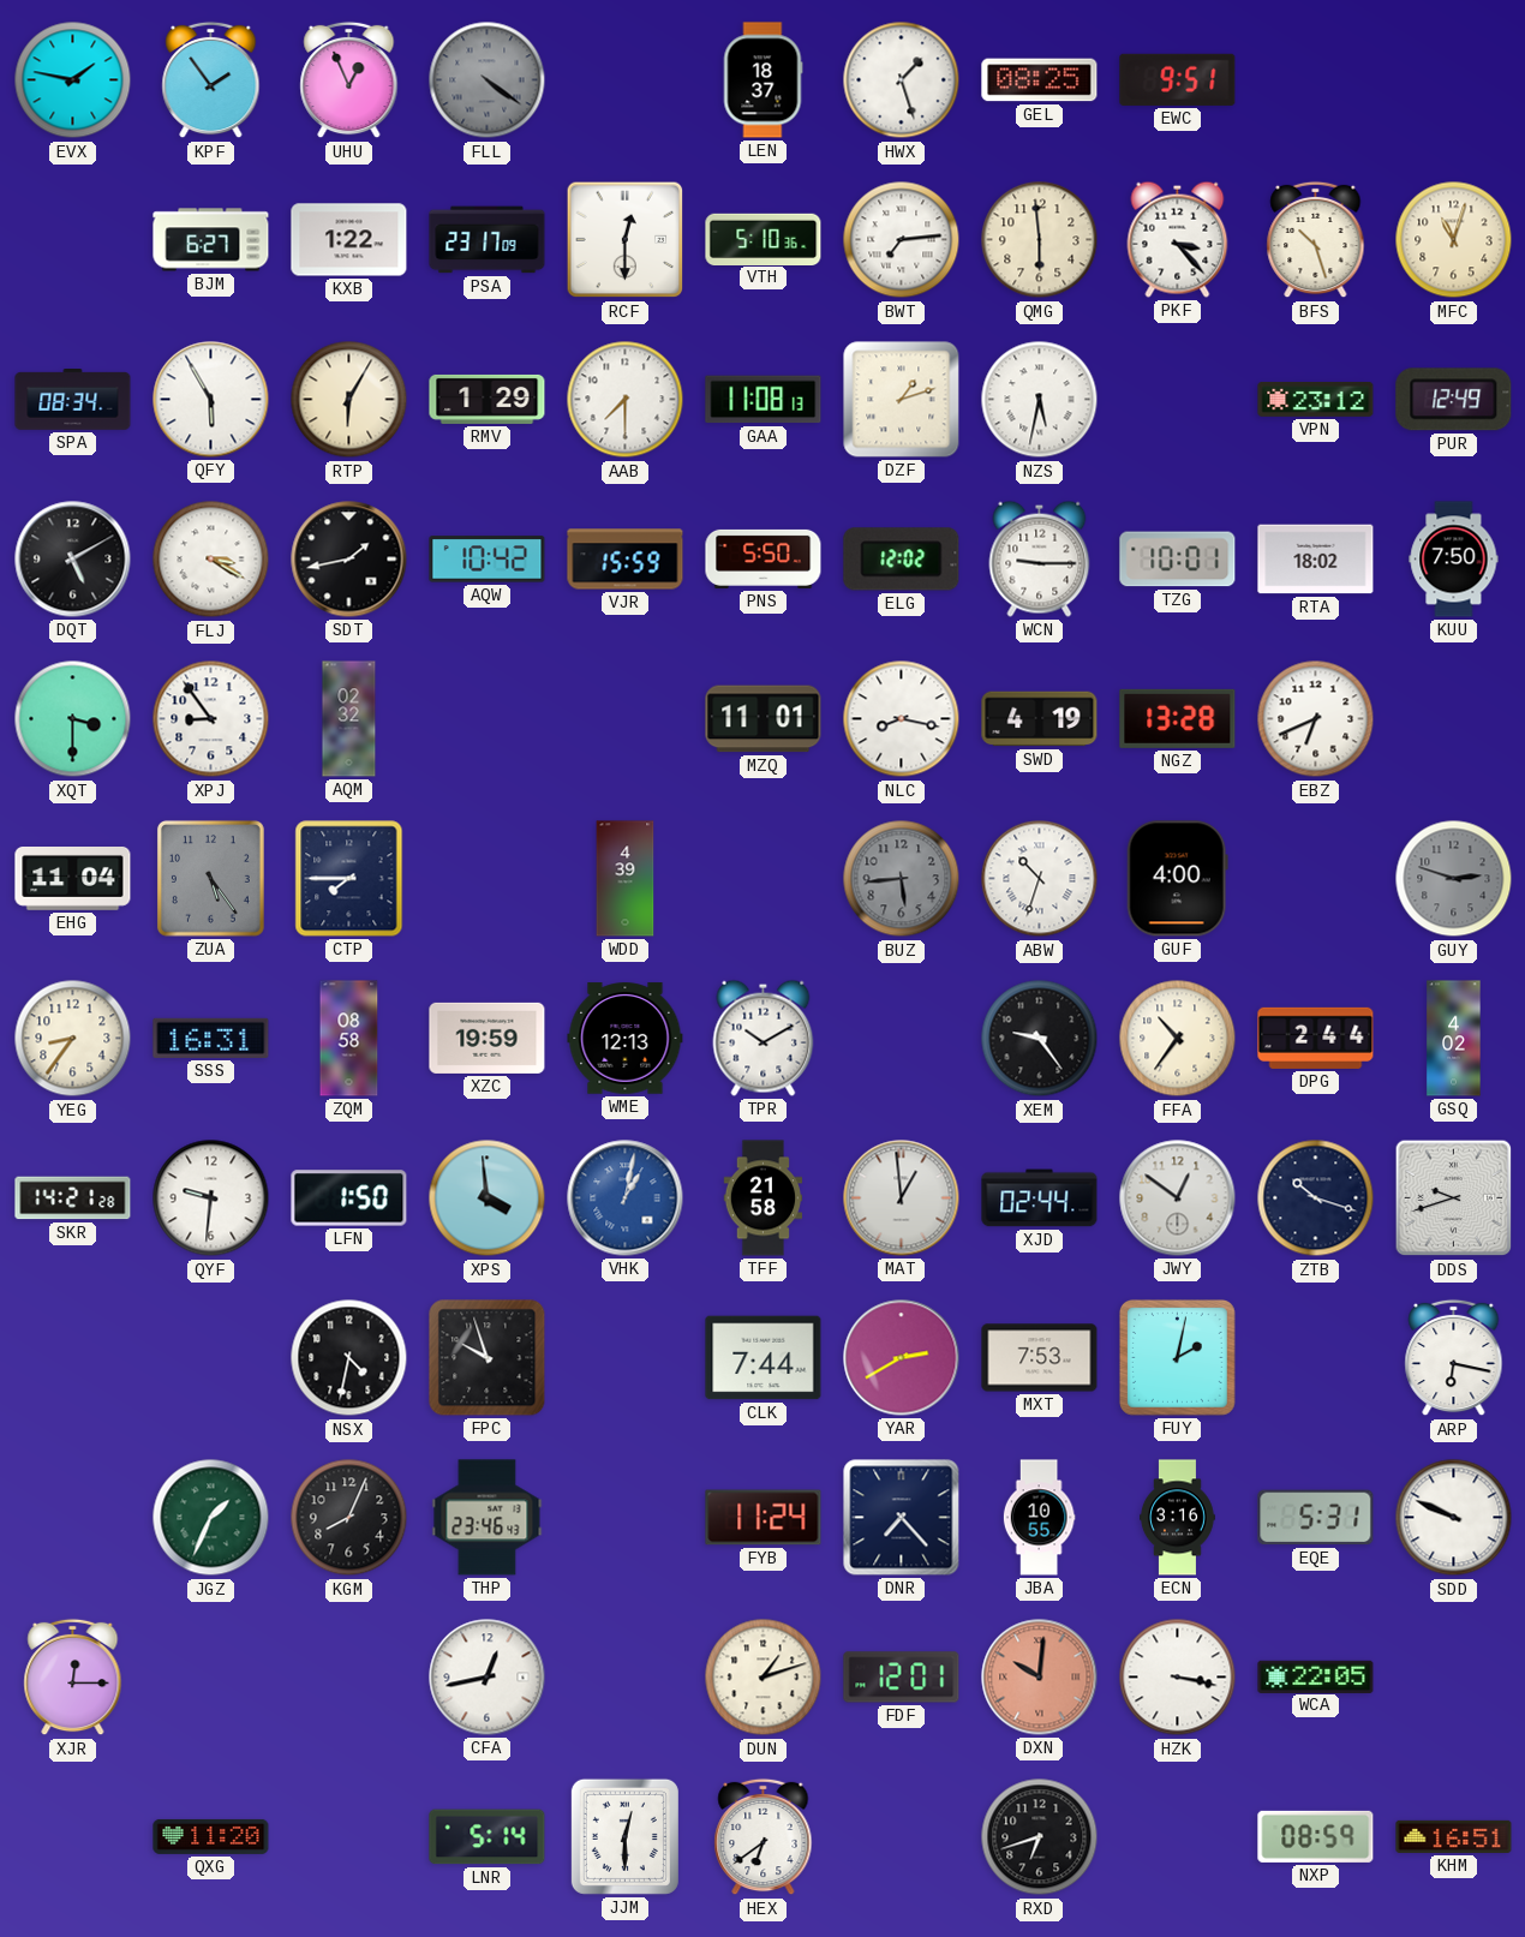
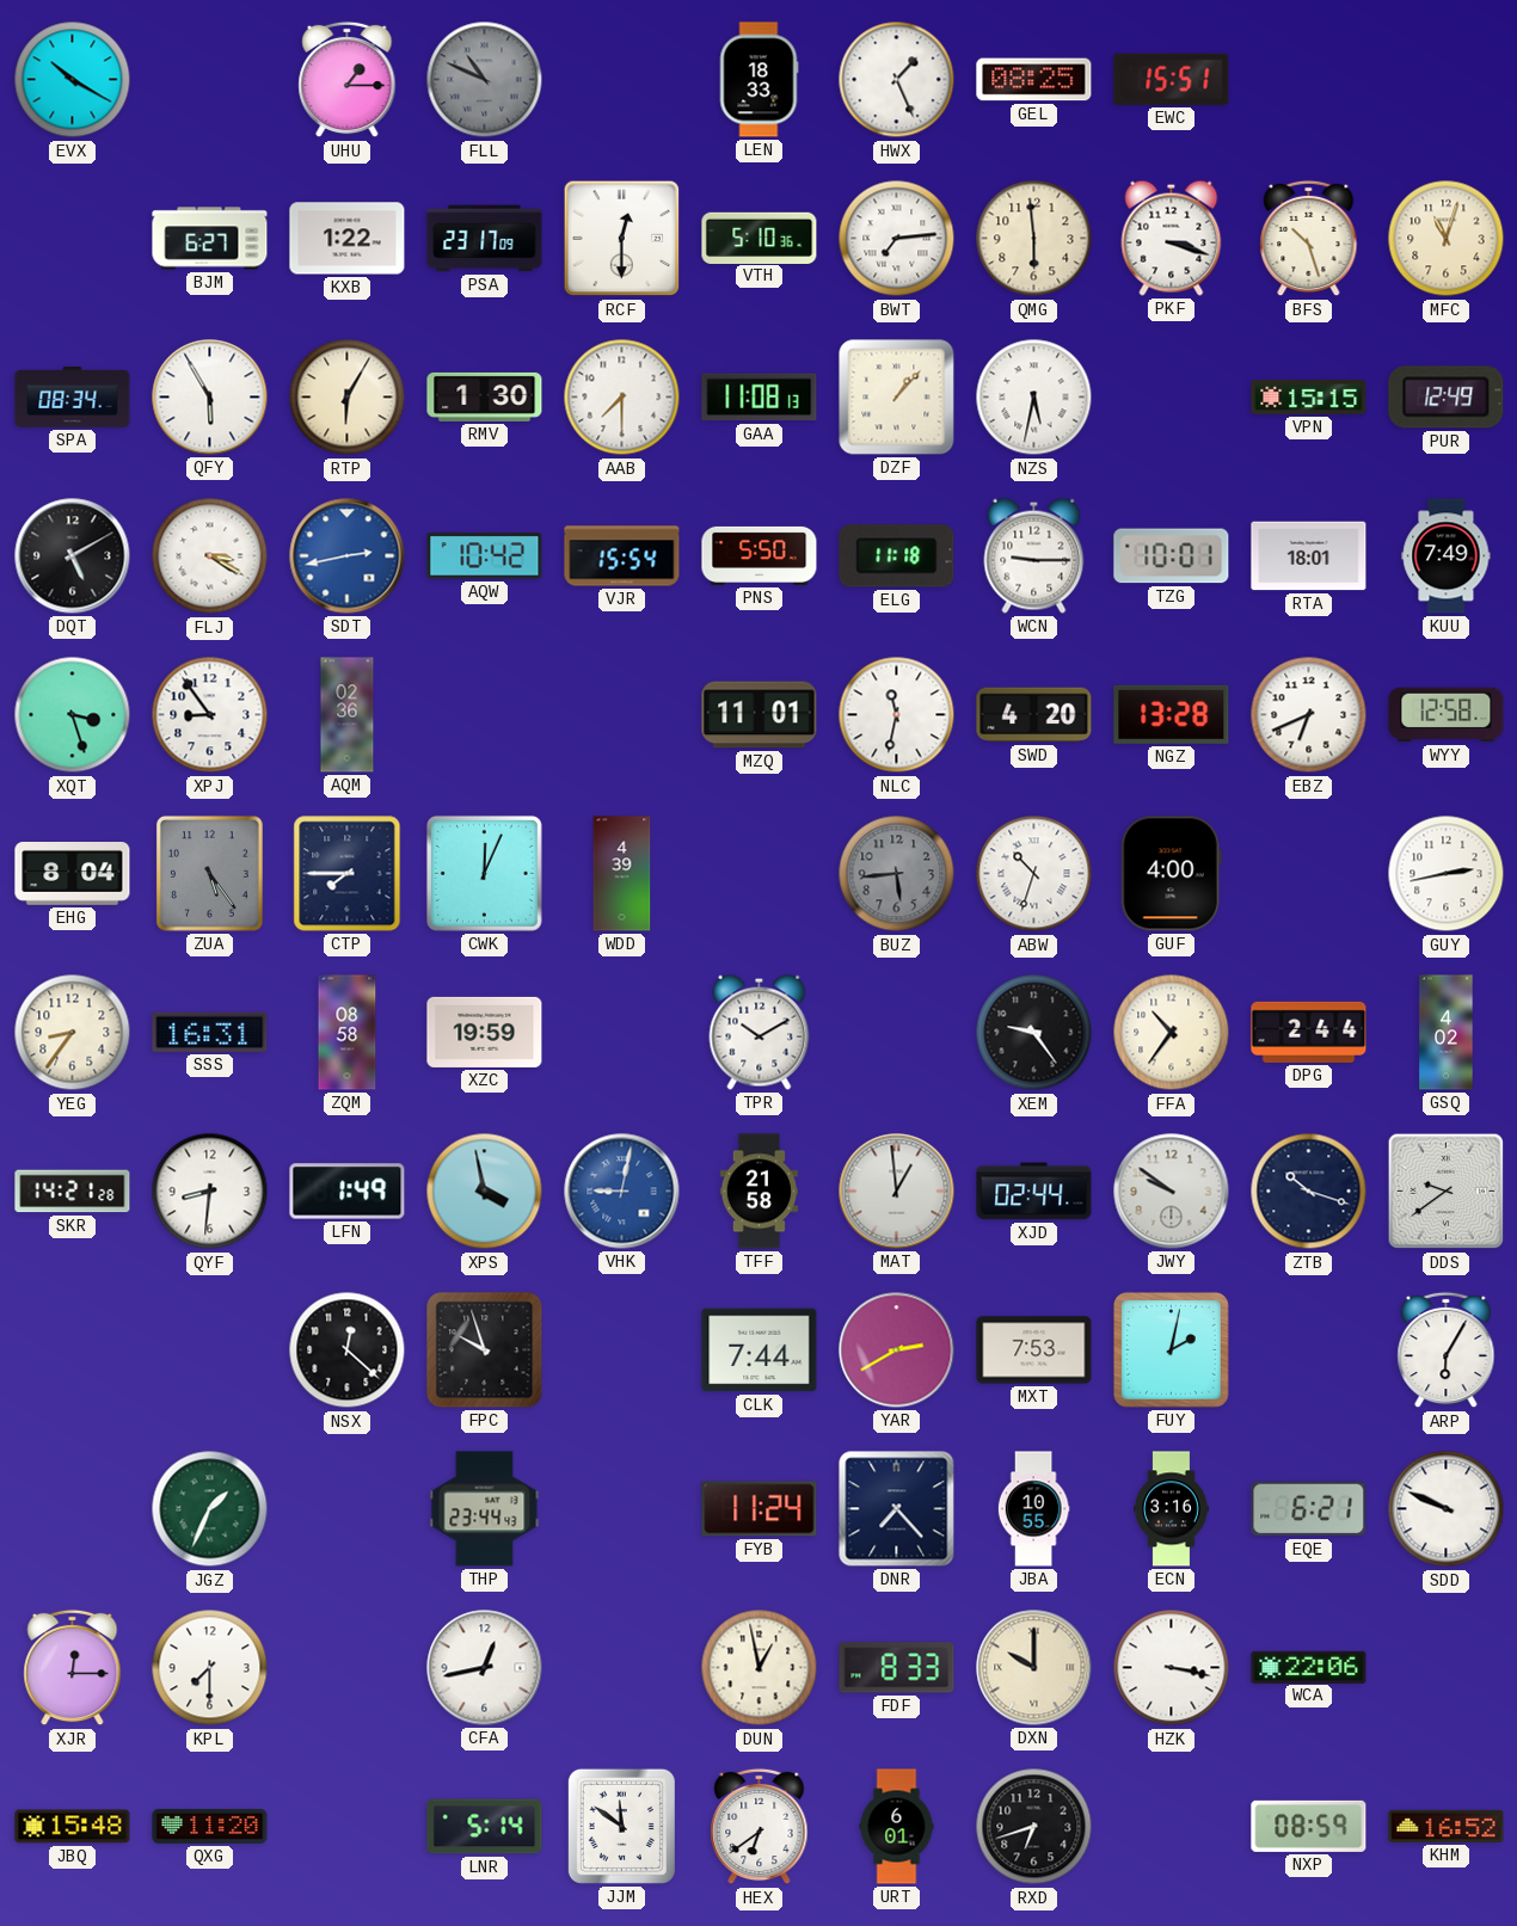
EVX: 1:47 -> 10:20
KPF: 1:54 -> none
UHU: 12:56 -> 1:15
FLL: 4:21 -> 10:49
LEN: 18:37 -> 18:33
HWX: 1:27 -> 1:26
EWC: 9:51 -> 15:51
PKF: 3:23 -> 3:18
RMV: 1:29 -> 1:30
DZF: 1:12 -> 1:07
VPN: 23:12 -> 15:15
SDT: 1:43 -> 2:43
SDT dial: black -> blue
VJR: 15:59 -> 15:54
ELG: 12:02 -> 11:18
RTA: 18:02 -> 18:01
KUU: 7:50 -> 7:49
XQT: 3:30 -> 3:27
AQM: 02:32 -> 02:36
NLC: 8:17 -> 11:32
SWD: 4:19 -> 4:20
WYY: none -> 12:58
EHG: 11:04 -> 8:04
CWK: none -> 12:04
GUY: 2:48 -> 2:43
GUY dial: grey -> white
WME: 12:13 -> none
QYF: 9:31 -> 8:31
LFN: 1:50 -> 1:49
XPS: 3:59 -> 3:58
VHK: 1:02 -> 9:02
JWY: 12:51 -> 9:51
DDS: 9:42 -> 9:39
NSX: 4:32 -> 12:22
ARP: 6:17 -> 6:05
KGM: 8:04 -> none
THP: 23:46 -> 23:44
EQE: 5:31 -> 6:21
KPL: none -> 7:30
DUN: 1:12 -> 12:58
FDF: 12:01 -> 8:33
DXN: 10:01 -> 10:00
DXN dial: salmon -> cream
WCA: 22:05 -> 22:06
JBQ: none -> 15:48
JJM: 12:30 -> 11:51
URT: none -> 6:01
KHM: 16:51 -> 16:52
